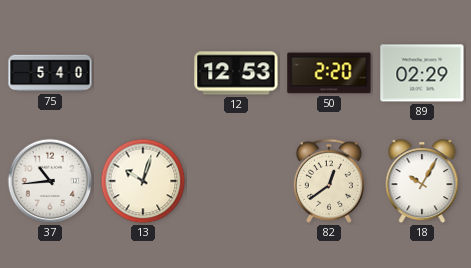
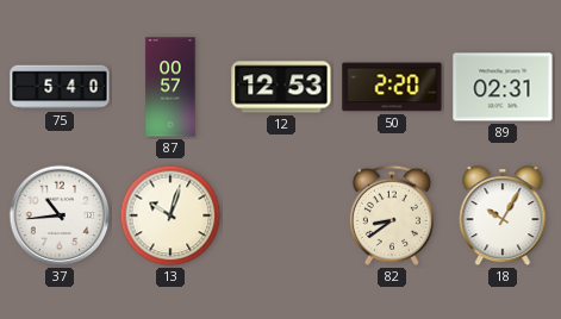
87: none -> 00:57
89: 02:29 -> 02:31
82: 12:39 -> 8:39
